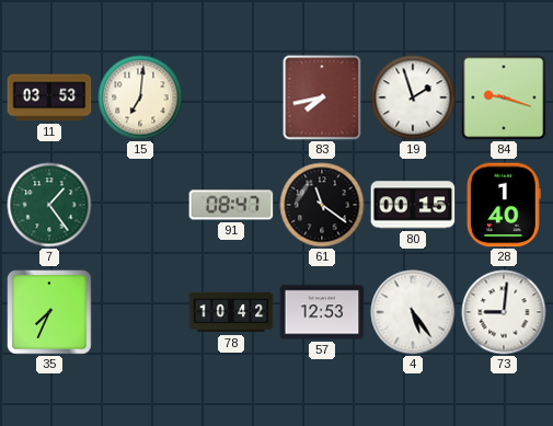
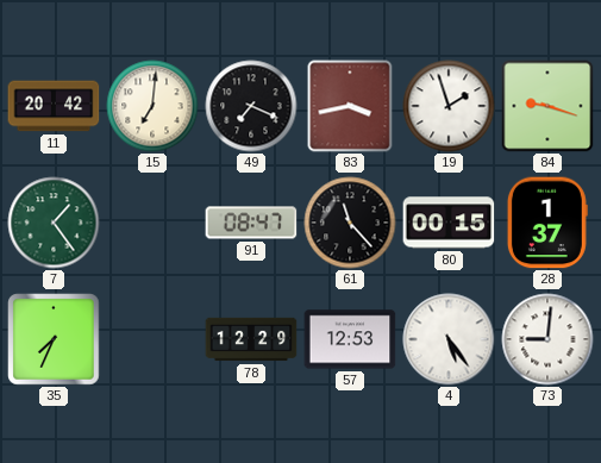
11: 03:53 -> 20:42
49: none -> 7:19
83: 7:43 -> 3:43
61: 11:21 -> 11:23
28: 1:40 -> 1:37
78: 10:42 -> 12:29
